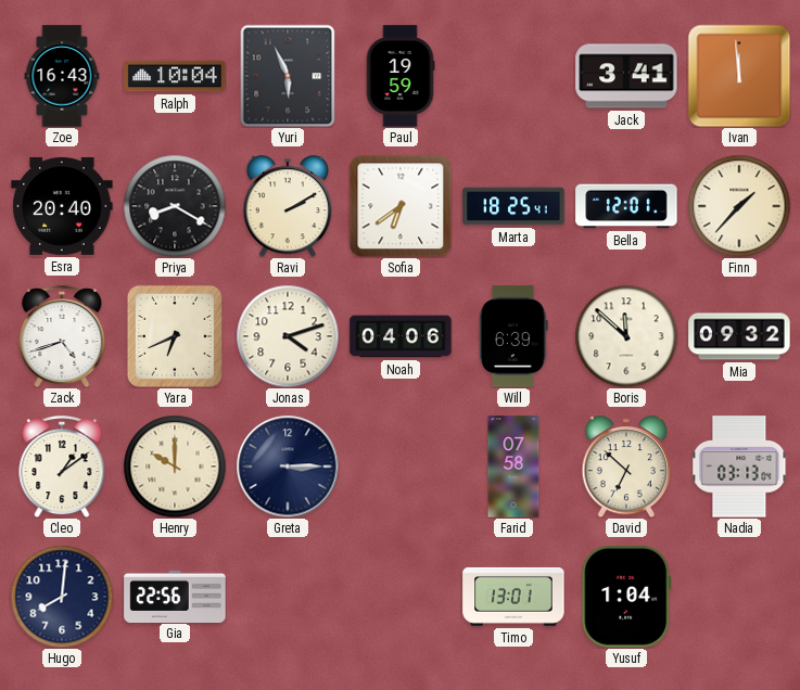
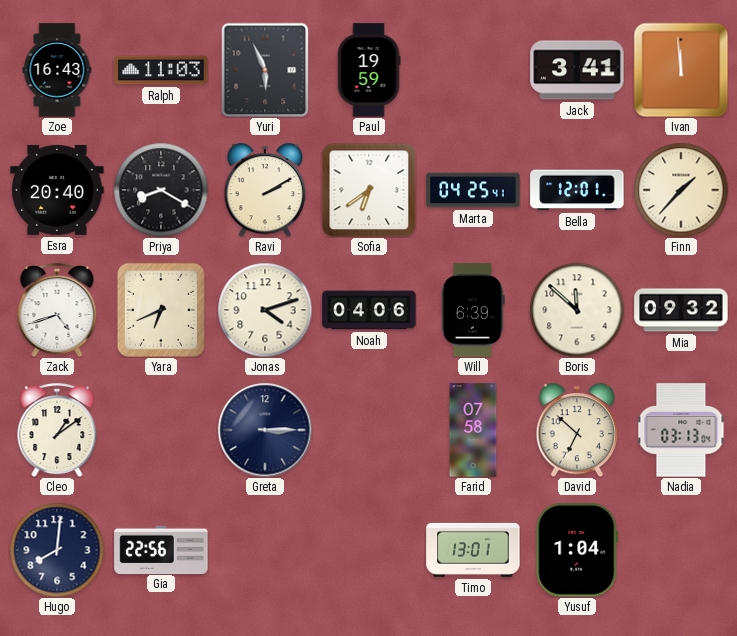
Ralph: 10:04 -> 11:03
Marta: 18:25 -> 04:25
Henry: 10:00 -> none
